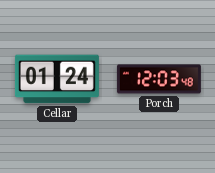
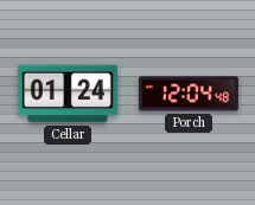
Porch: 12:03 -> 12:04
